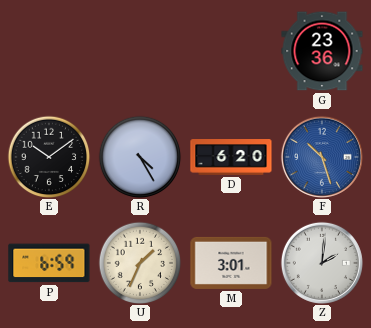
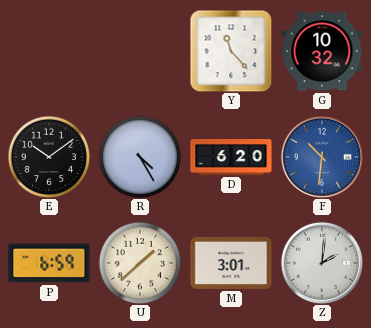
Y: none -> 11:23
G: 23:36 -> 10:32
F: 10:27 -> 10:31
U: 1:34 -> 1:38
